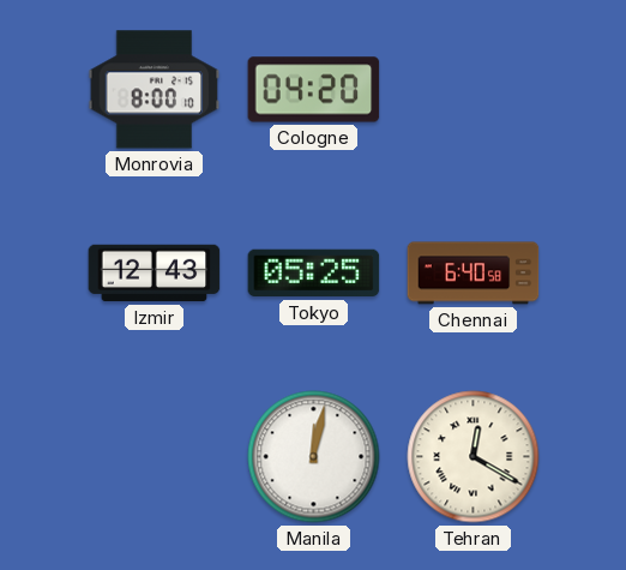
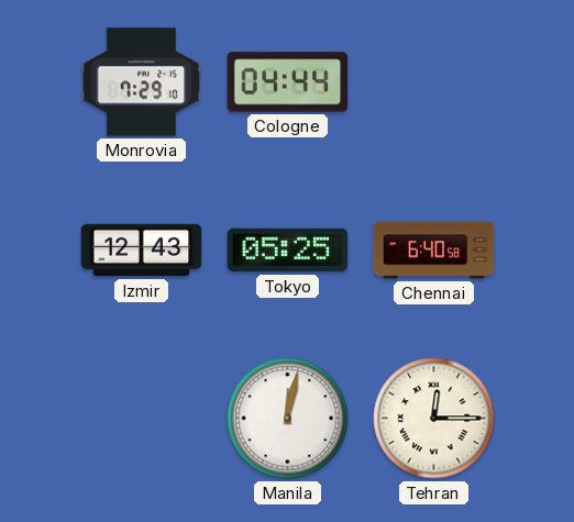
Monrovia: 8:00 -> 7:29
Cologne: 04:20 -> 04:44
Tehran: 12:20 -> 12:15
